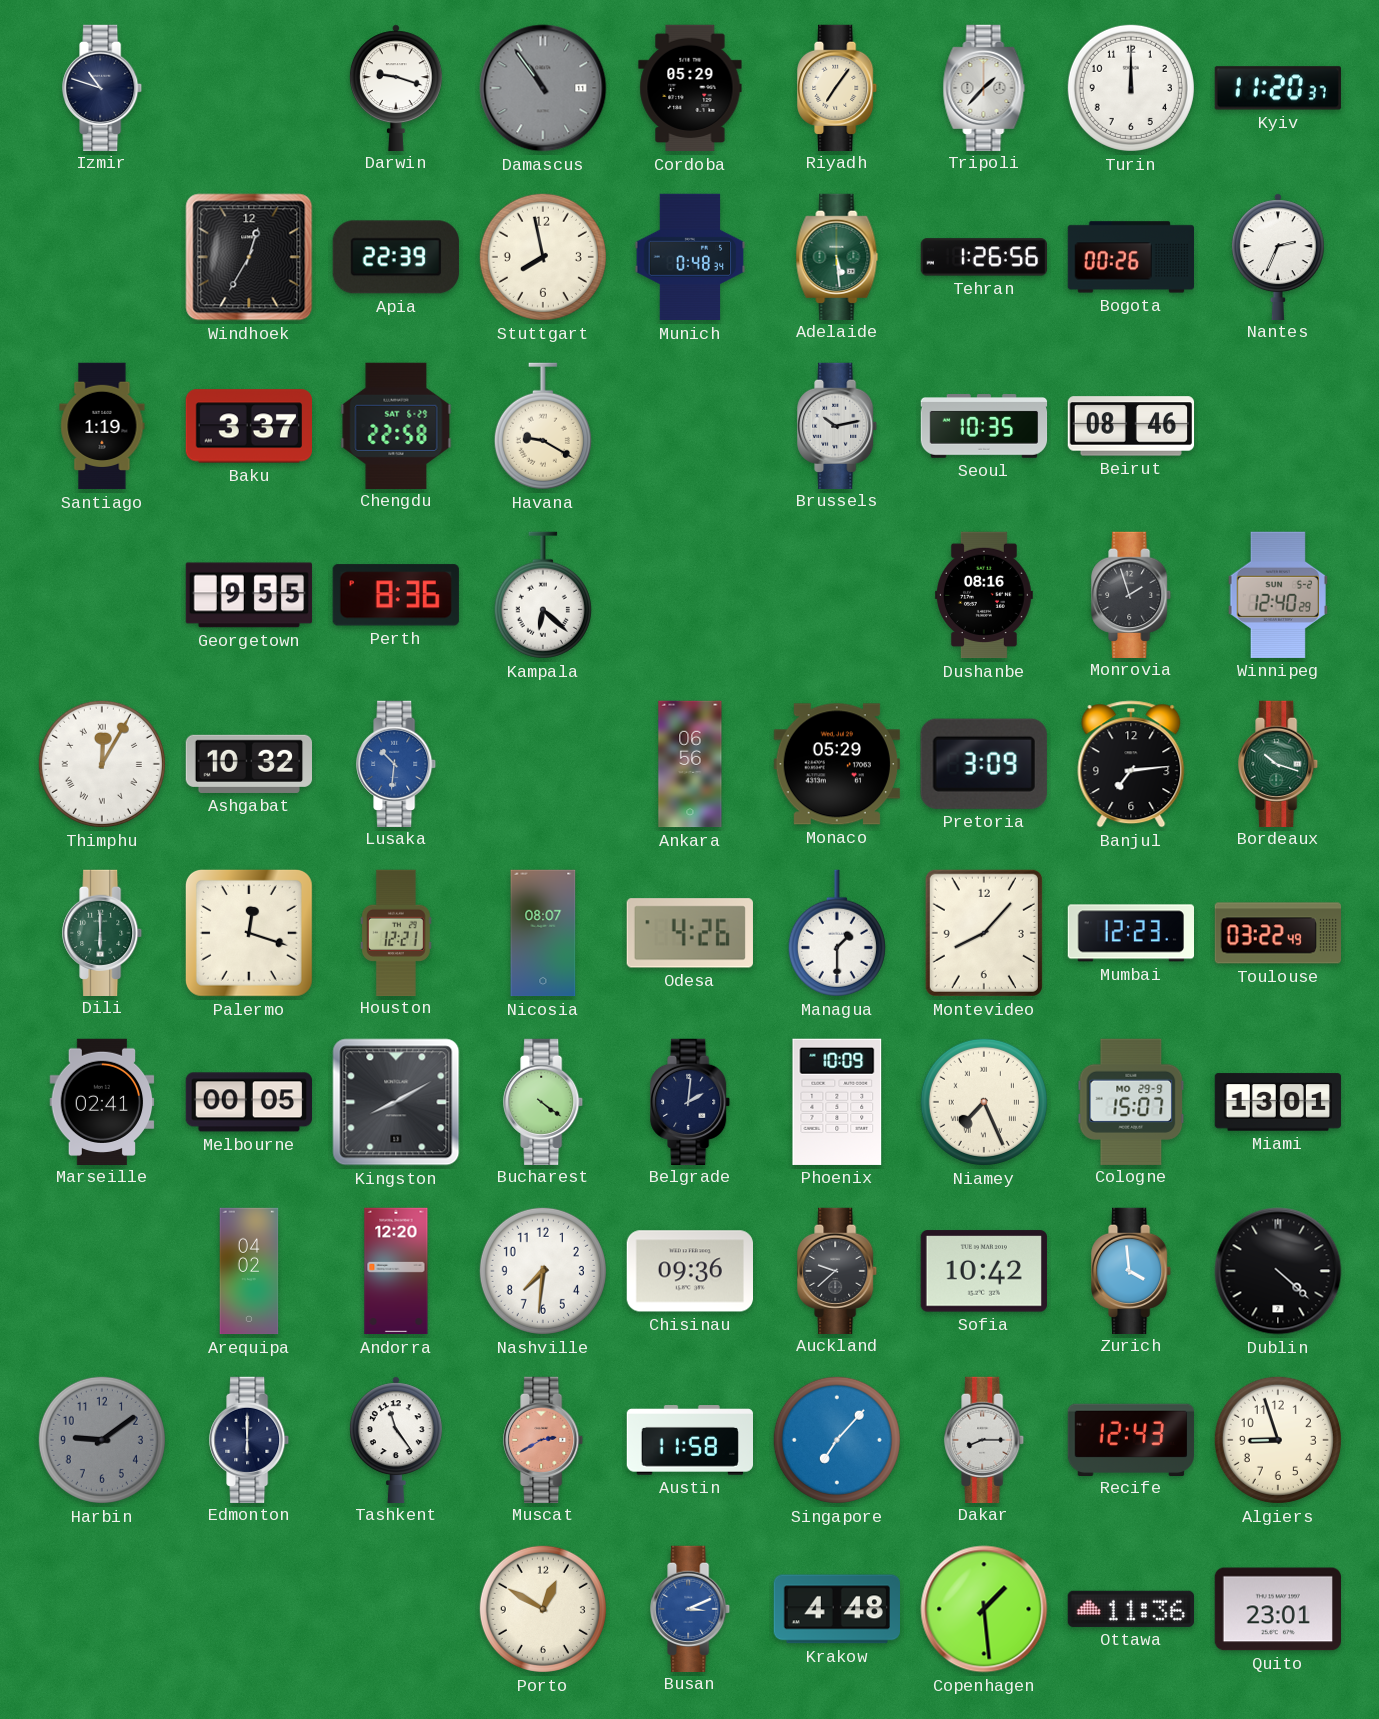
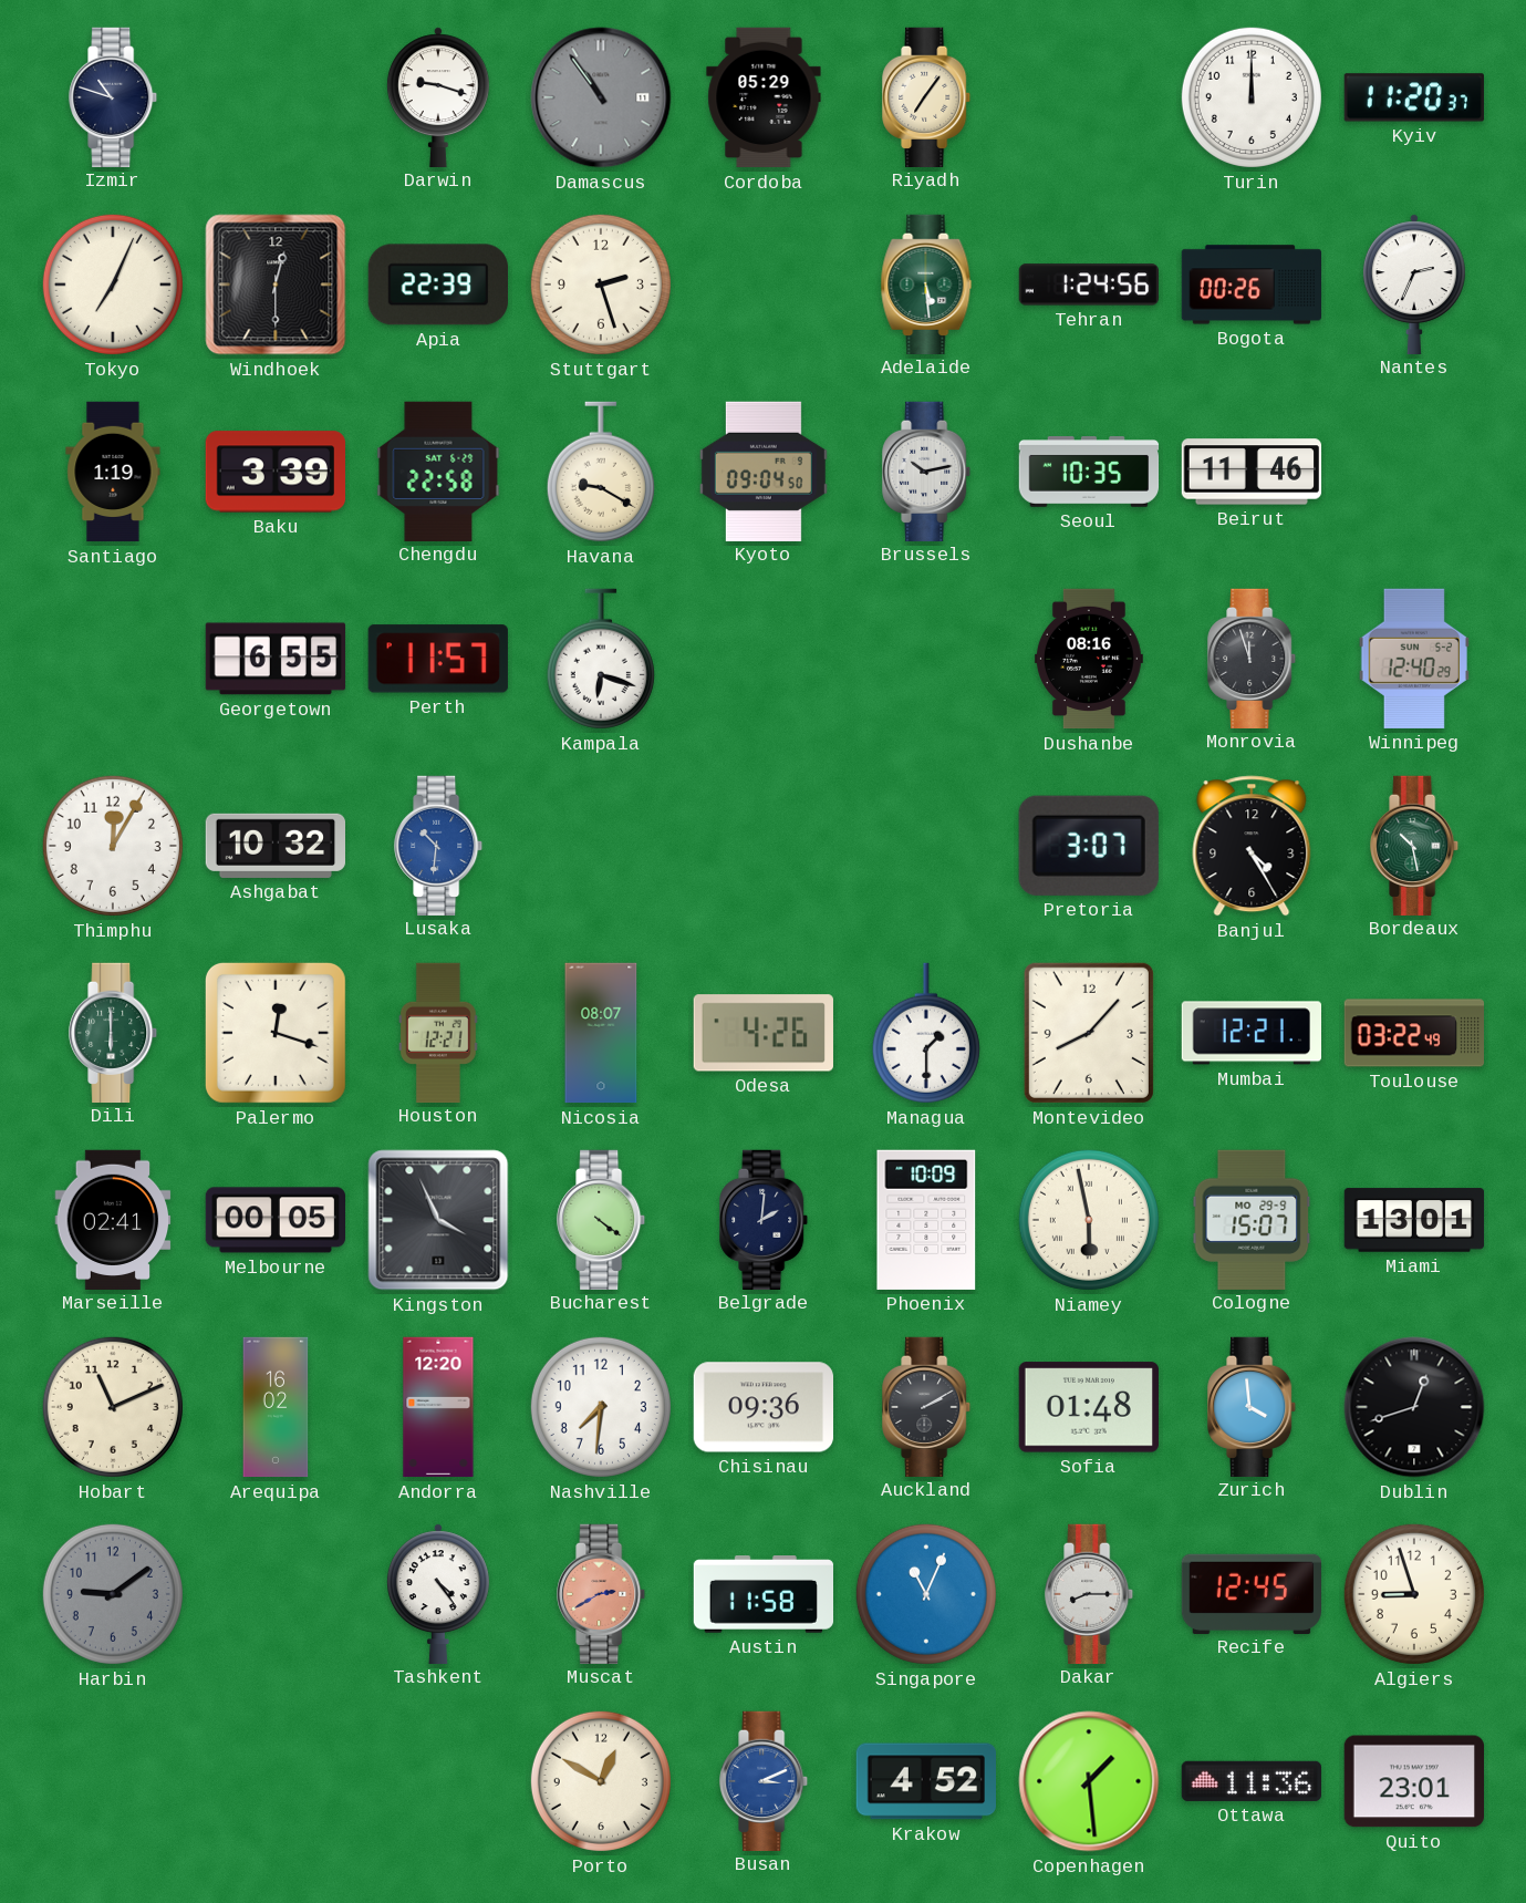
Tripoli: 1:37 -> none
Tokyo: none -> 7:04
Windhoek: 12:35 -> 12:30
Stuttgart: 7:58 -> 2:27
Munich: 0:48 -> none
Tehran: 1:26 -> 1:24
Baku: 3:37 -> 3:39
Kyoto: none -> 09:04
Beirut: 08:46 -> 11:46
Georgetown: 9:55 -> 6:55
Perth: 8:36 -> 11:57
Kampala: 6:22 -> 6:18
Monrovia: 1:57 -> 11:57
Thimphu numerals: Roman -> Arabic
Ankara: 06:56 -> none
Monaco: 05:29 -> none
Pretoria: 3:09 -> 3:07
Banjul: 7:14 -> 4:25
Bordeaux: 10:18 -> 10:28
Mumbai: 12:23 -> 12:21
Kingston: 8:10 -> 3:56
Niamey: 7:26 -> 5:58
Hobart: none -> 11:11
Arequipa: 04:02 -> 16:02
Auckland: 9:38 -> 2:10
Sofia: 10:42 -> 01:48
Dublin: 4:22 -> 12:42
Edmonton: 6:00 -> none
Tashkent: 11:24 -> 4:24
Singapore: 7:07 -> 11:04
Recife: 12:43 -> 12:45
Krakow: 4:48 -> 4:52
